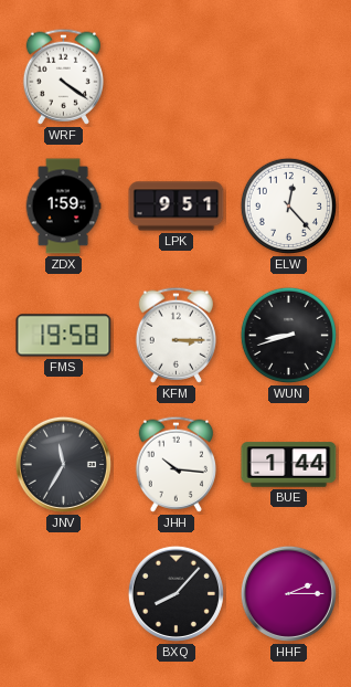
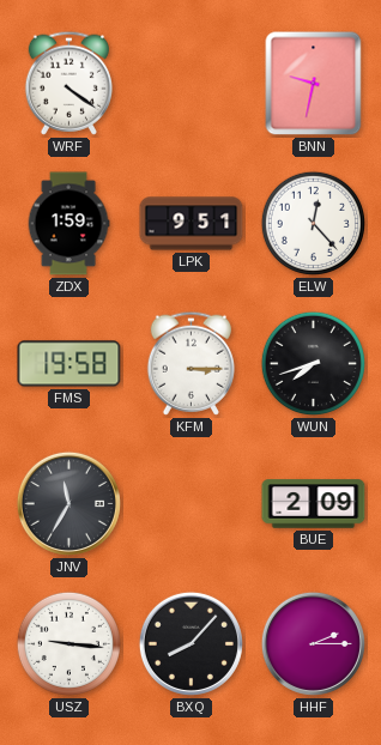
BNN: none -> 9:32
WUN: 8:42 -> 7:42
JHH: 10:16 -> none
BUE: 1:44 -> 2:09
USZ: none -> 9:16
